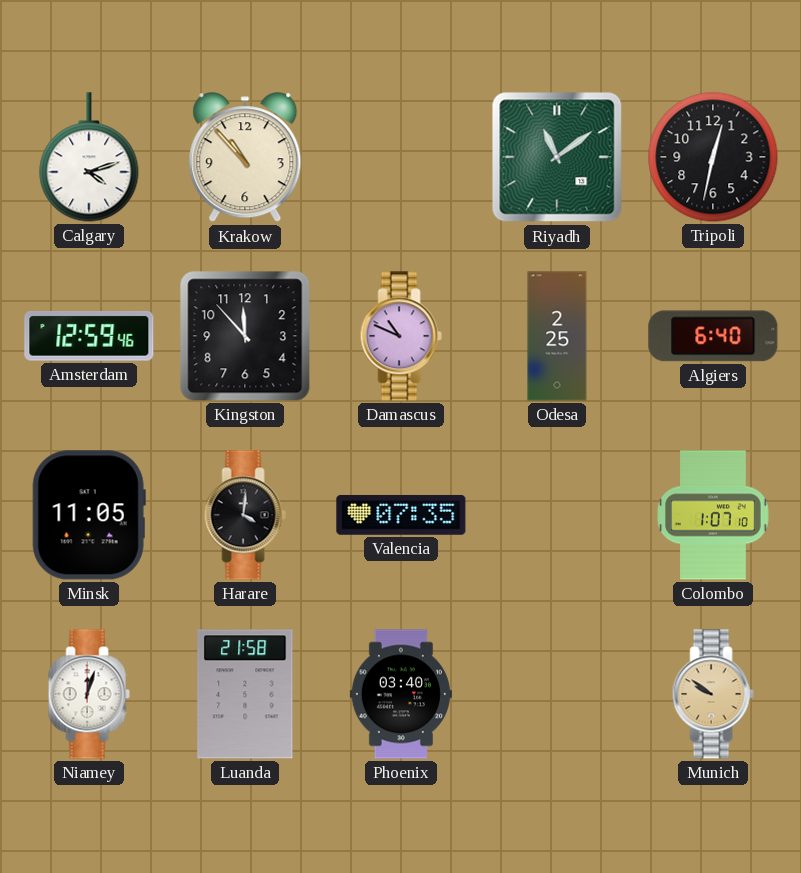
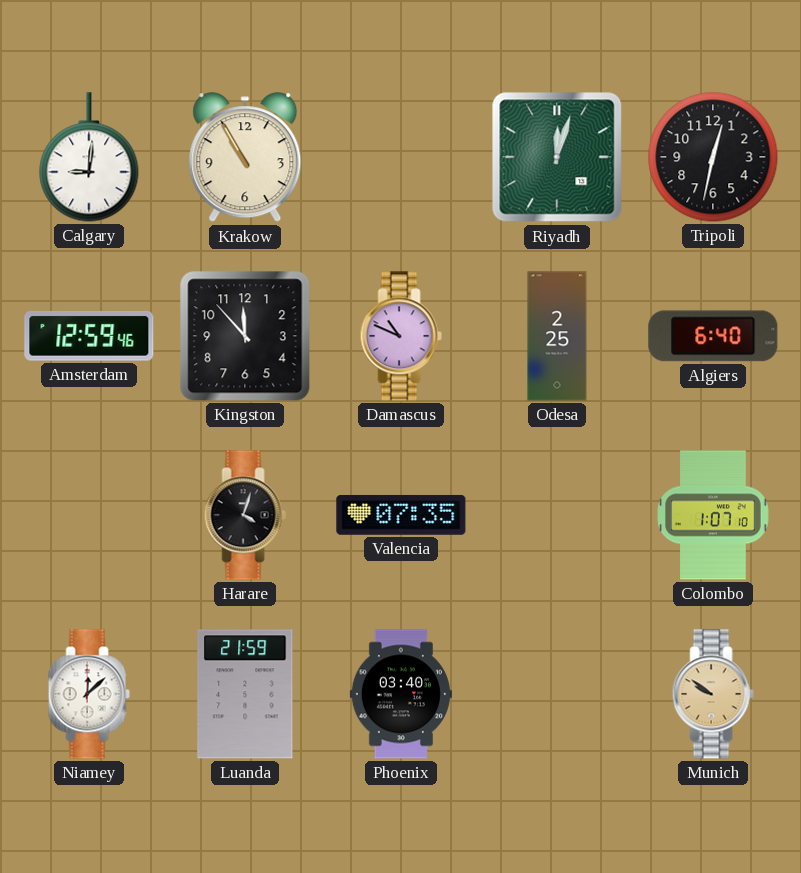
Calgary: 4:12 -> 9:01
Krakow: 10:53 -> 10:55
Riyadh: 11:09 -> 12:03
Minsk: 11:05 -> none
Harare: 4:01 -> 4:03
Niamey: 12:03 -> 12:08
Luanda: 21:58 -> 21:59
